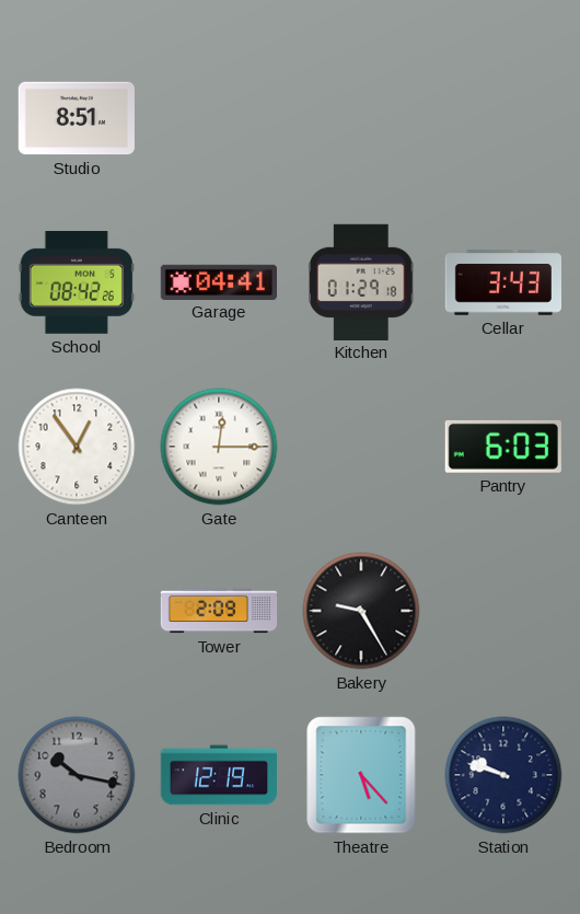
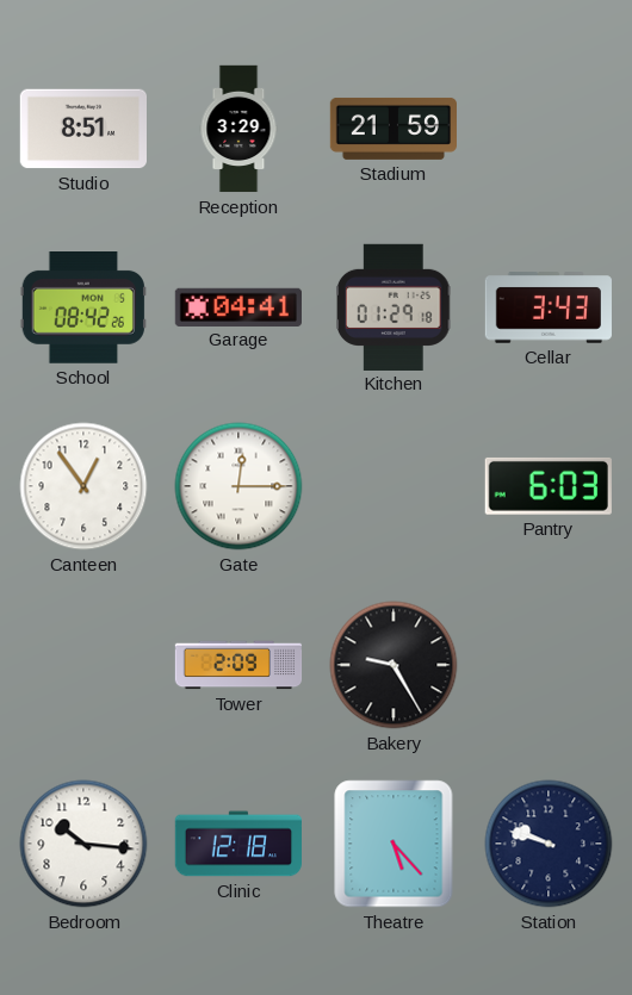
Reception: none -> 3:29
Stadium: none -> 21:59
Bedroom: 10:17 -> 10:16
Bedroom dial: grey -> white
Clinic: 12:19 -> 12:18
